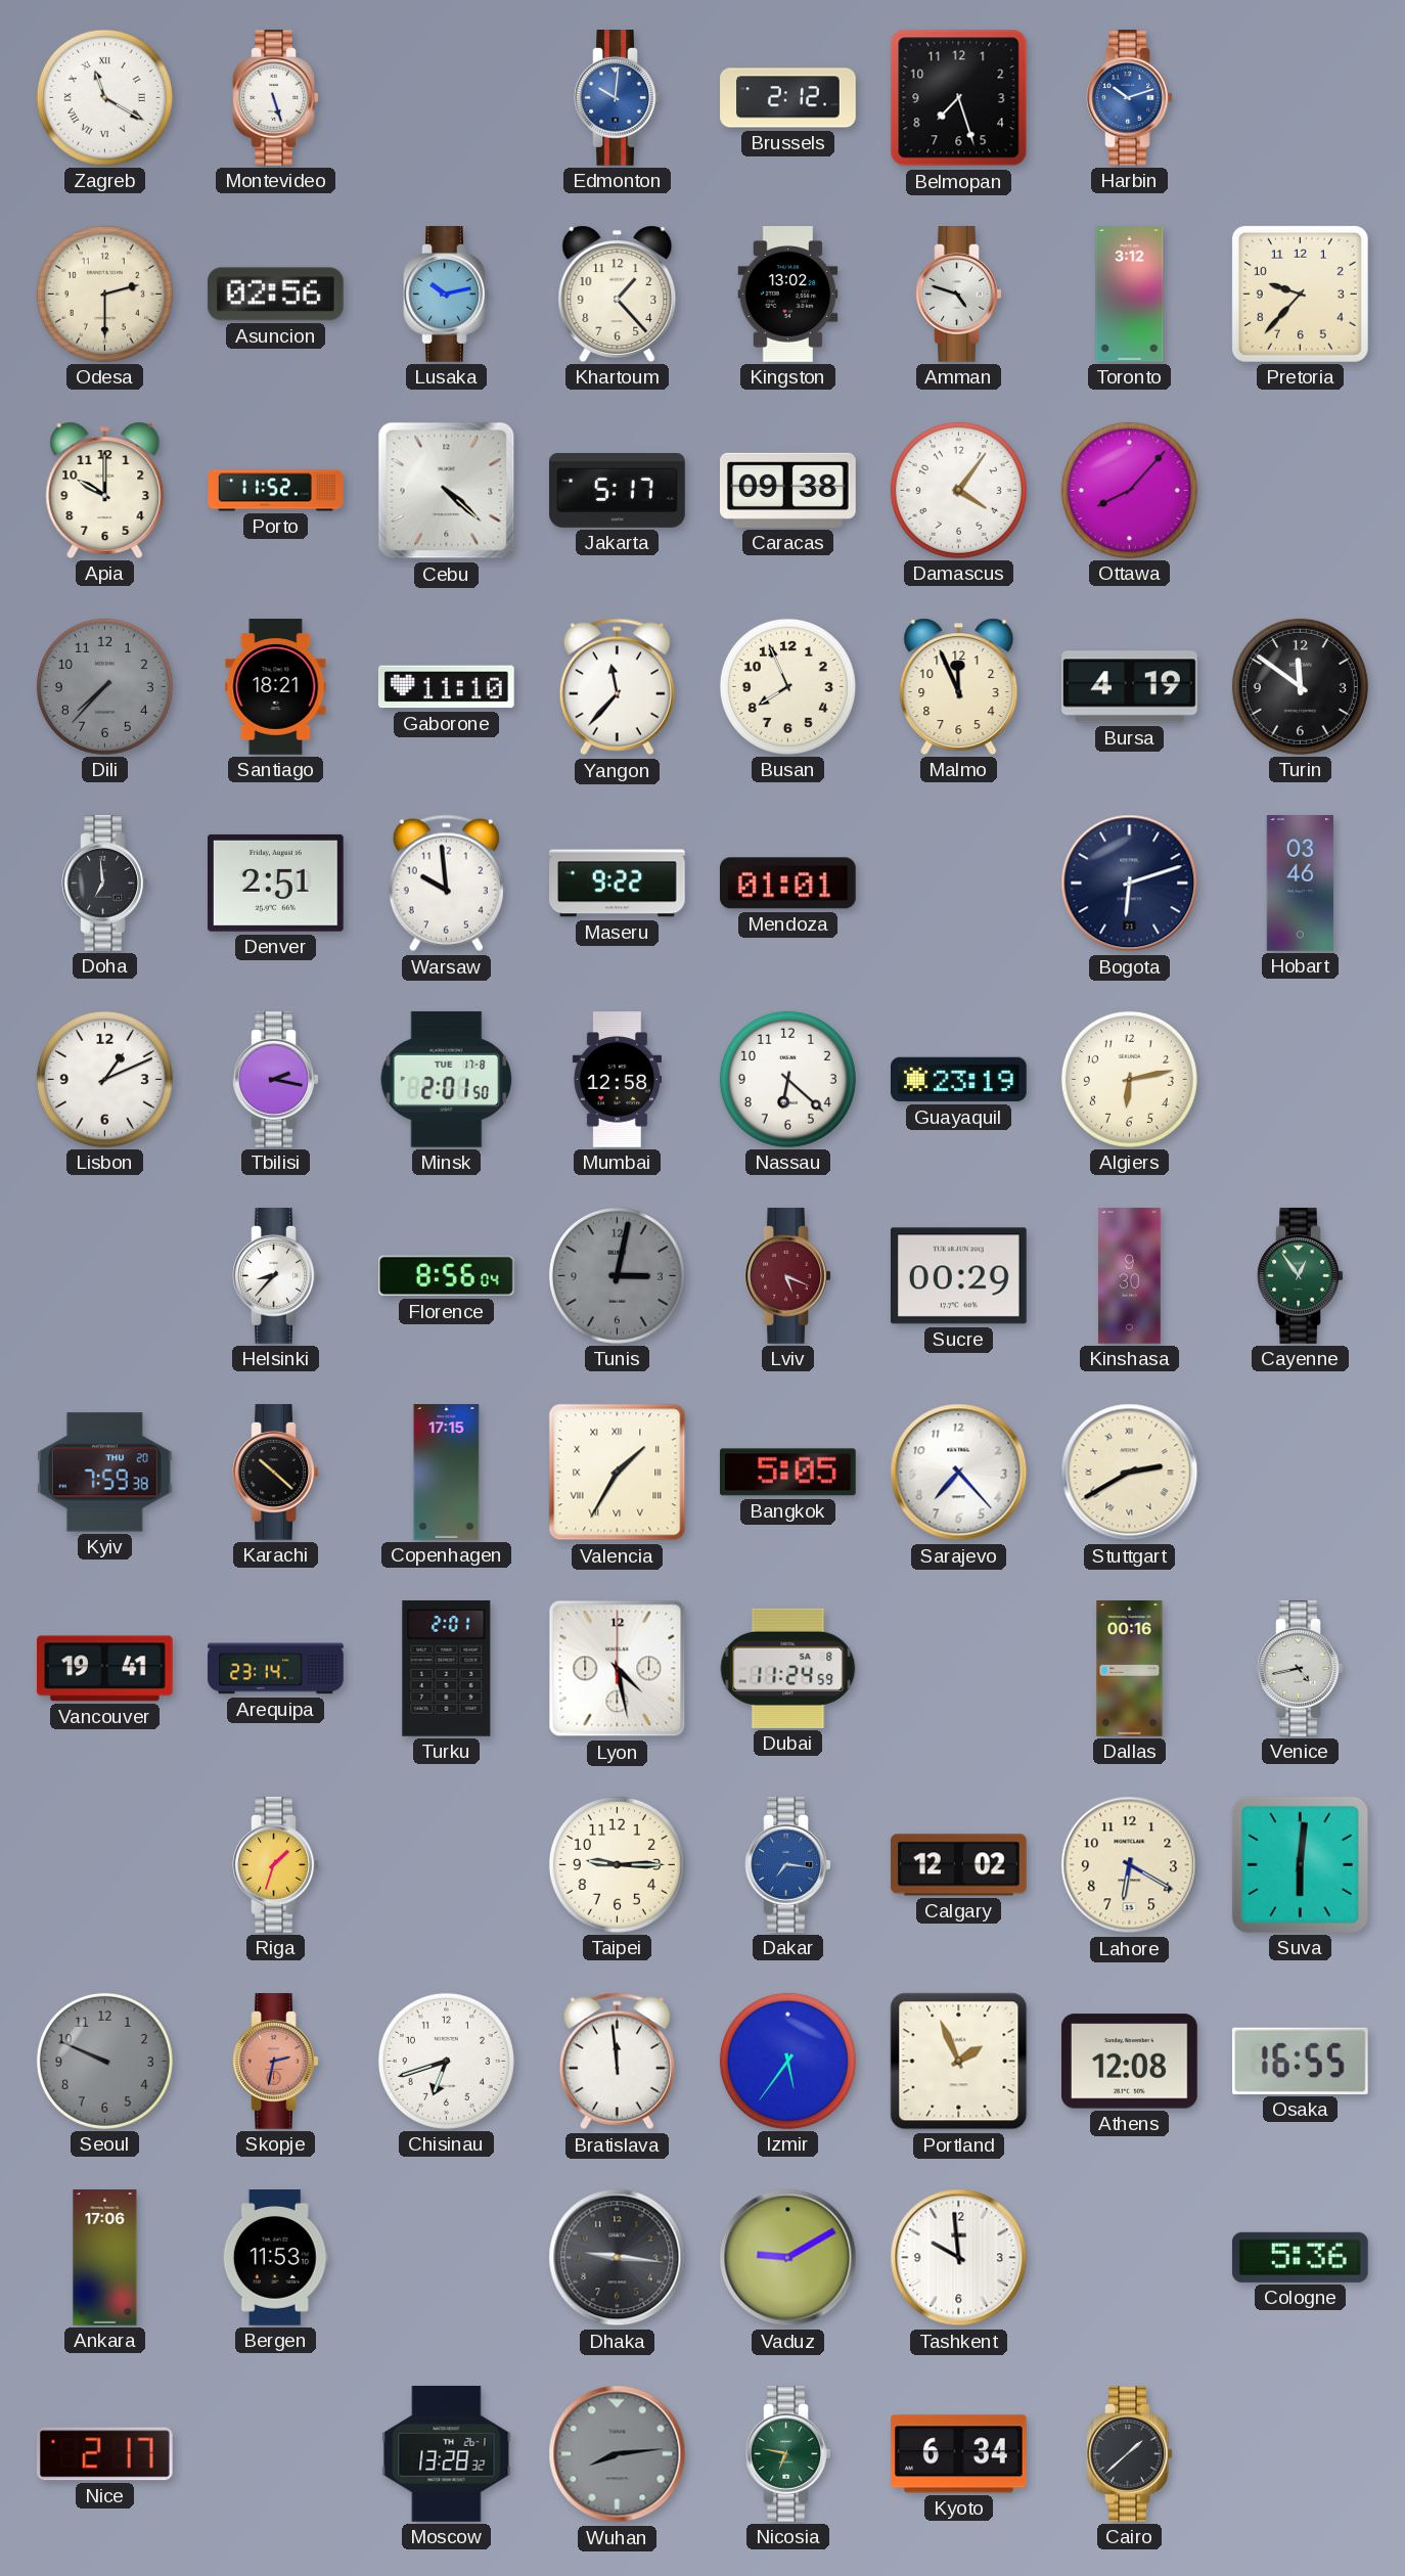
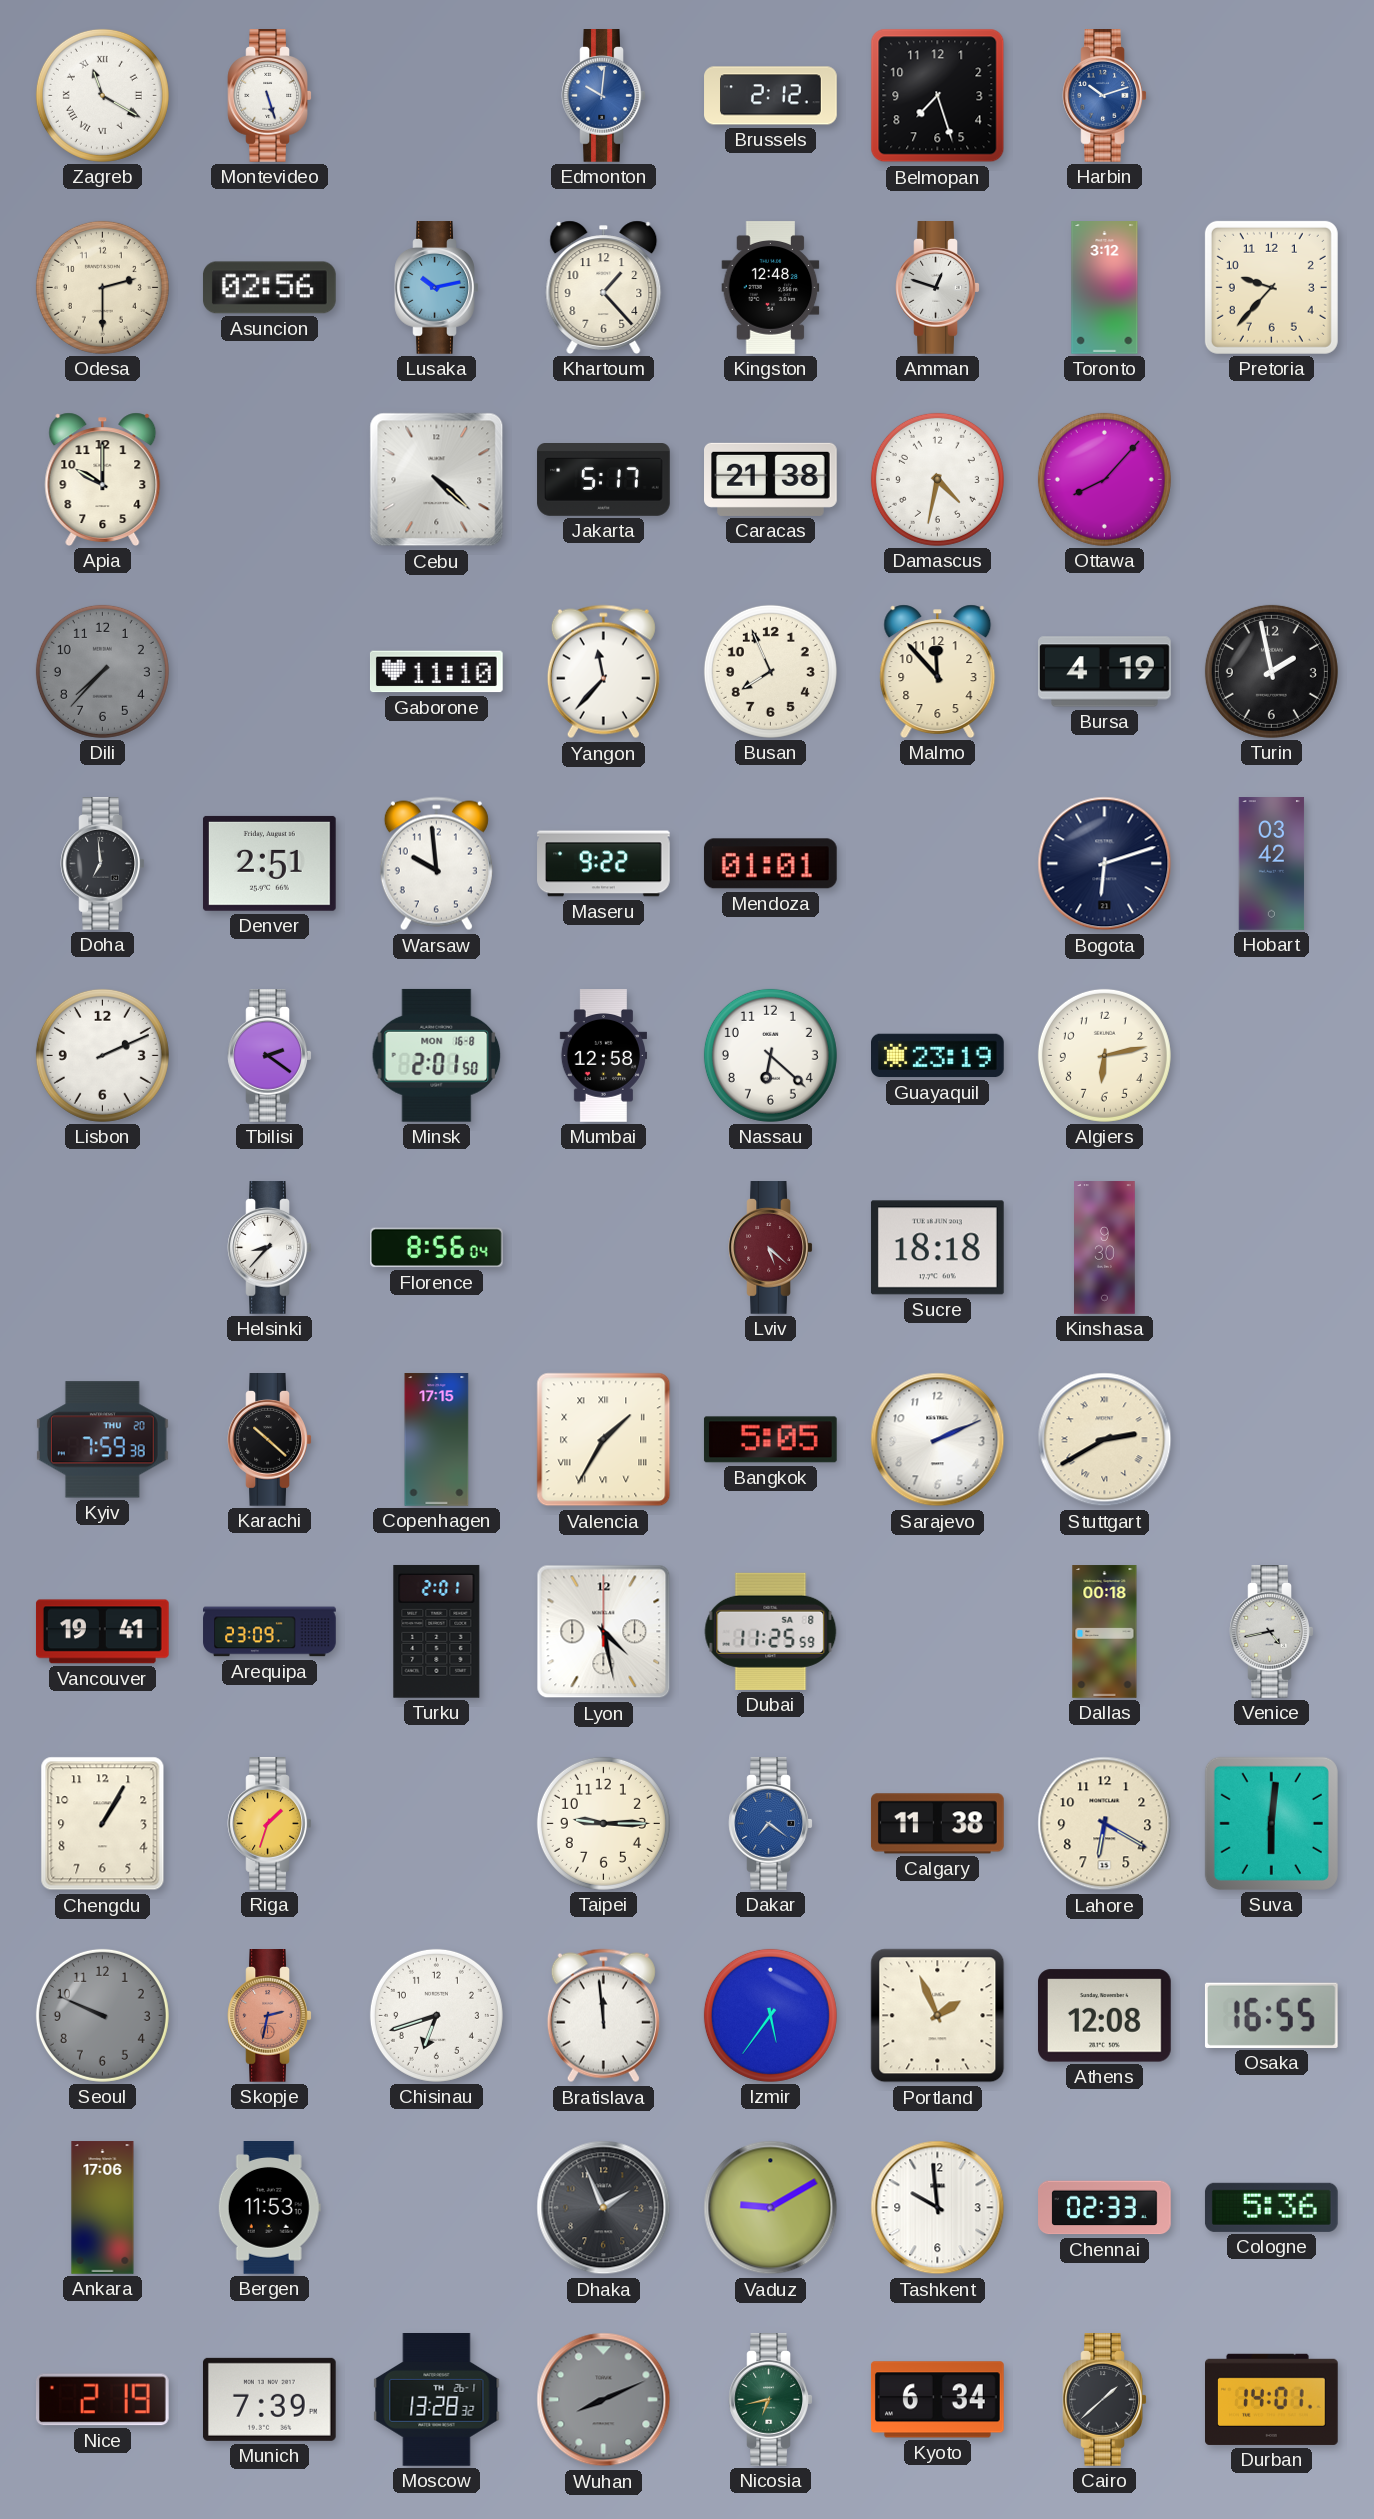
Kingston: 13:02 -> 12:48
Amman: 4:48 -> 12:48
Porto: 11:52 -> none
Caracas: 09:38 -> 21:38
Damascus: 4:06 -> 4:32
Santiago: 18:21 -> none
Malmo: 11:56 -> 11:53
Turin: 11:51 -> 1:58
Hobart: 03:46 -> 03:42
Lisbon: 1:11 -> 2:11
Tbilisi: 2:17 -> 2:21
Minsk date: TUE 17-8 -> MON 16-8
Tunis: 3:02 -> none
Lviv: 5:19 -> 5:22
Sucre: 00:29 -> 18:18
Cayenne: 12:54 -> none
Sarajevo: 7:23 -> 2:11
Arequipa: 23:14 -> 23:09
Dubai: 11:24 -> 11:25
Dallas: 00:16 -> 00:18
Chengdu: none -> 1:05
Dakar: 7:16 -> 7:21
Calgary: 12:02 -> 11:38
Dhaka: 9:16 -> 1:56
Chennai: none -> 02:33
Nice: 2:17 -> 2:19
Munich: none -> 7:39
Wuhan: 8:14 -> 8:11
Nicosia: 6:47 -> 6:43
Durban: none -> 14:01
